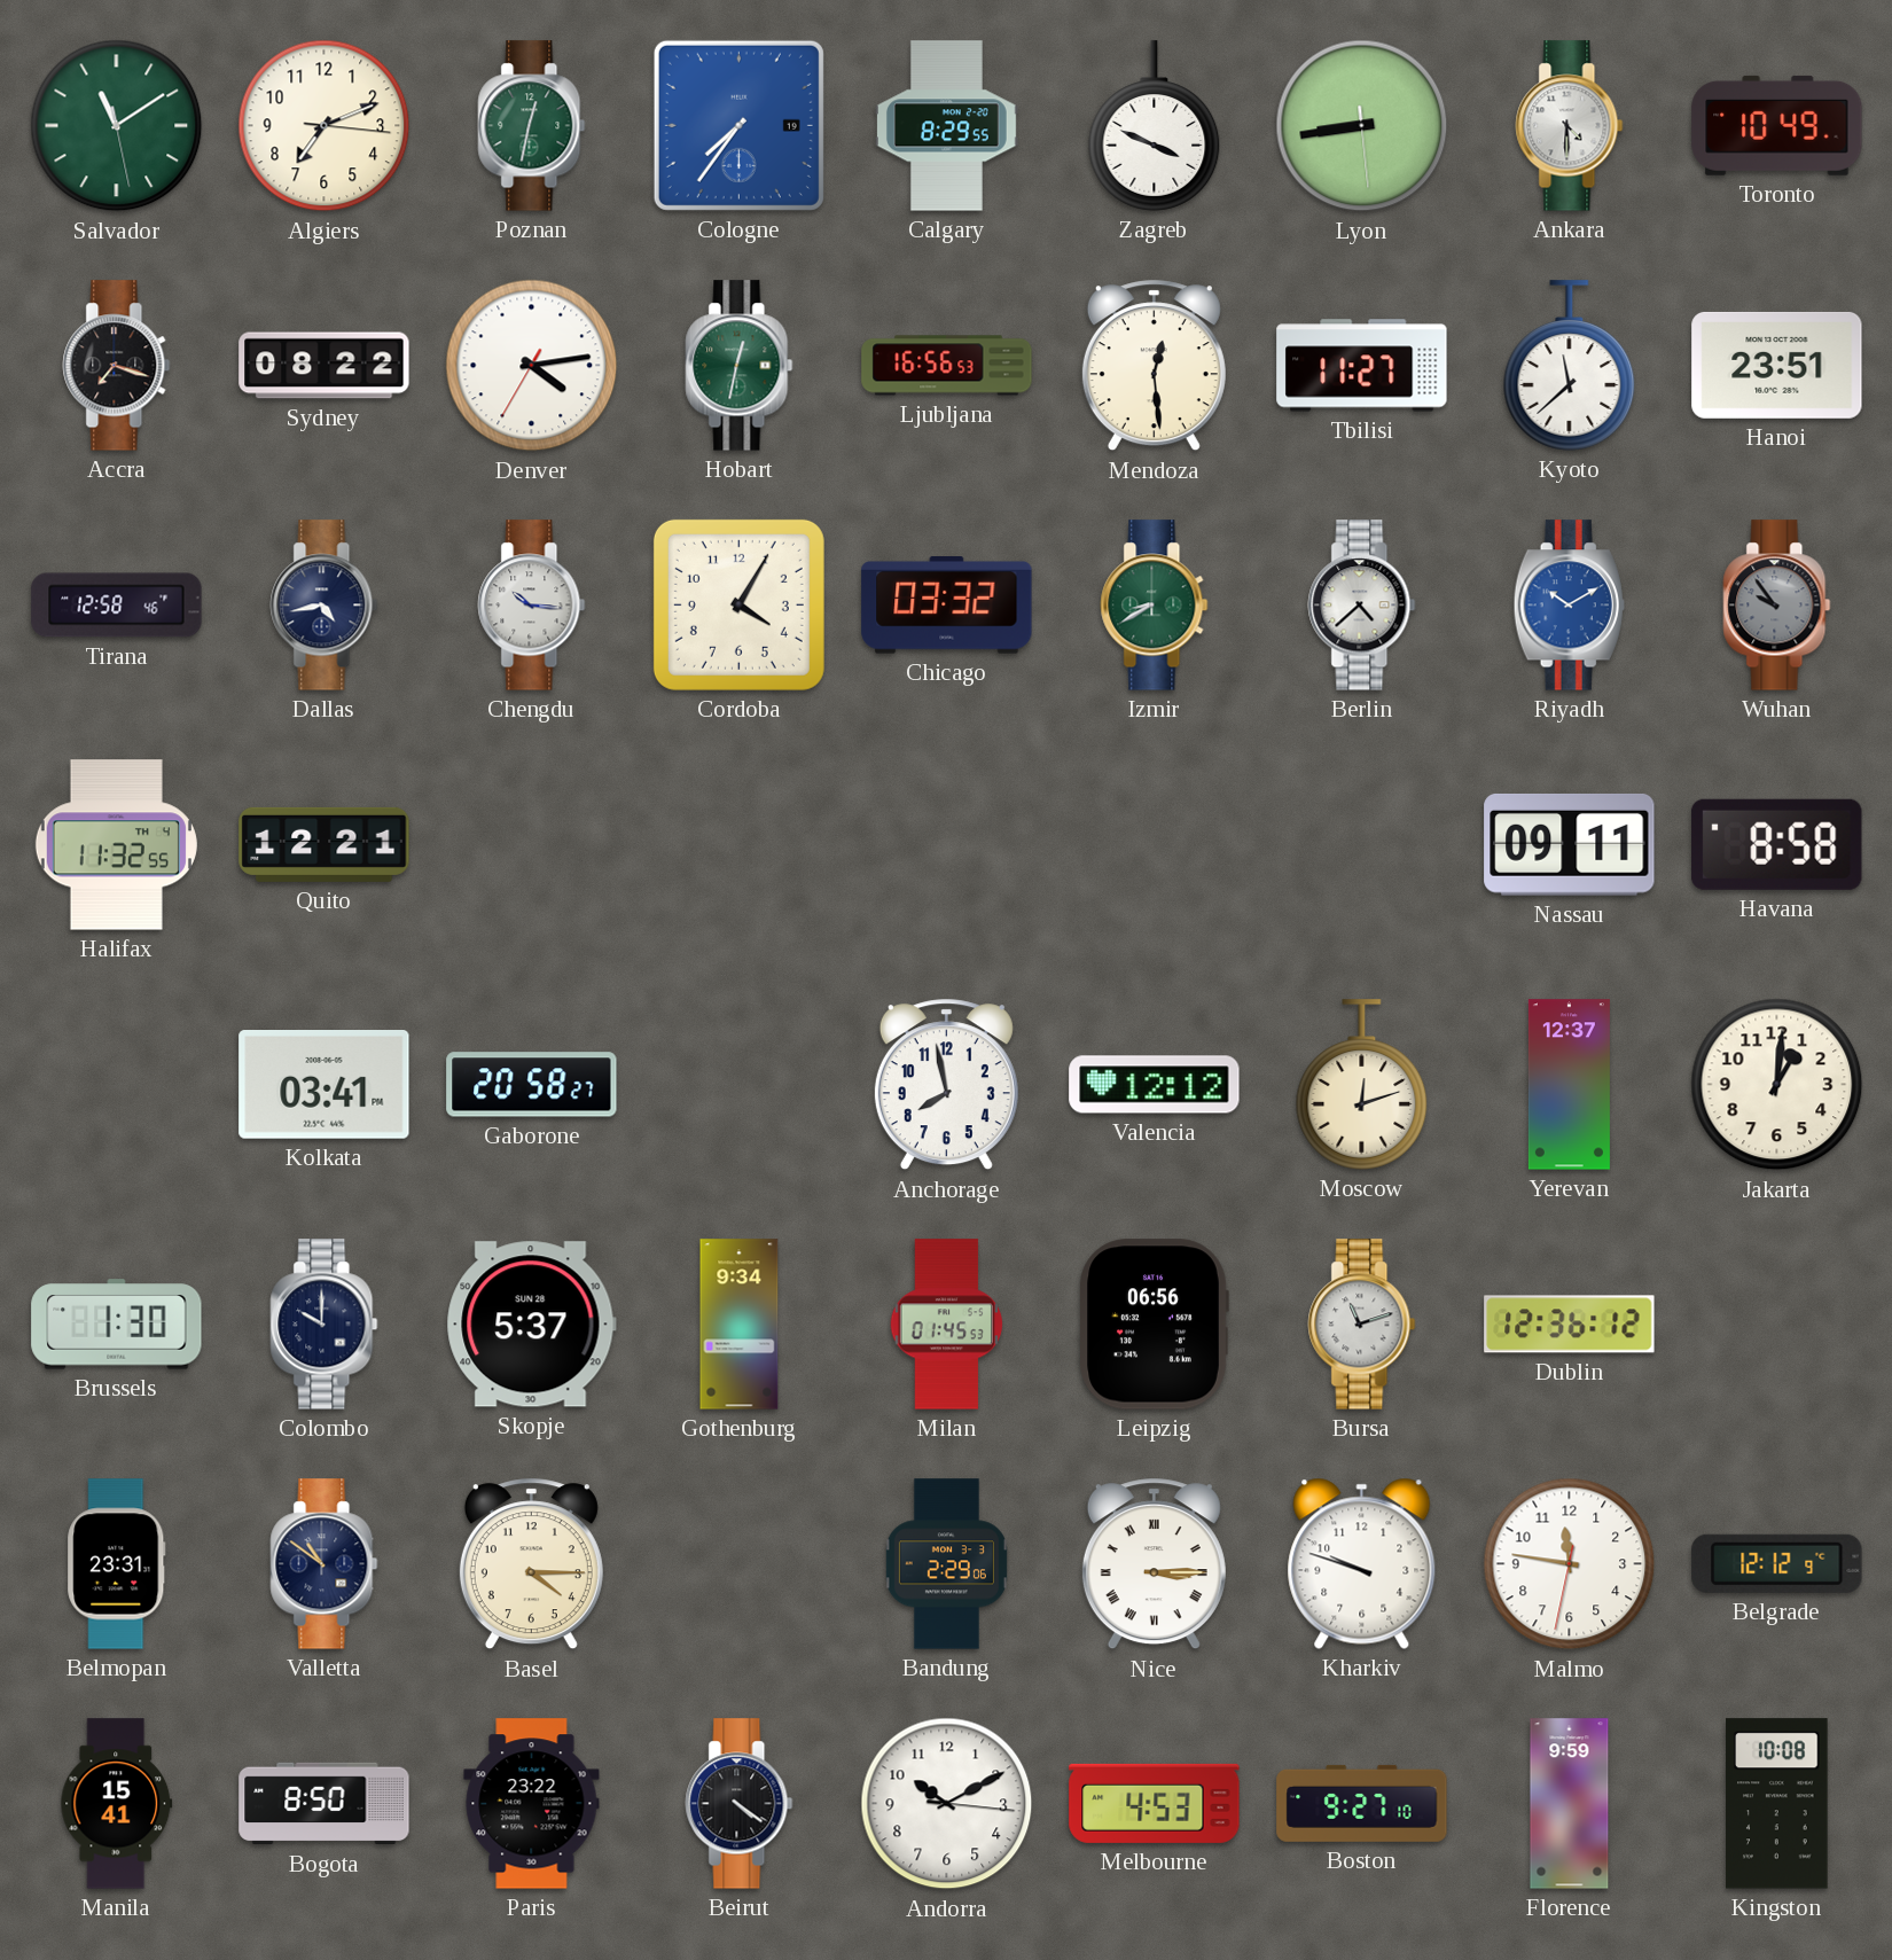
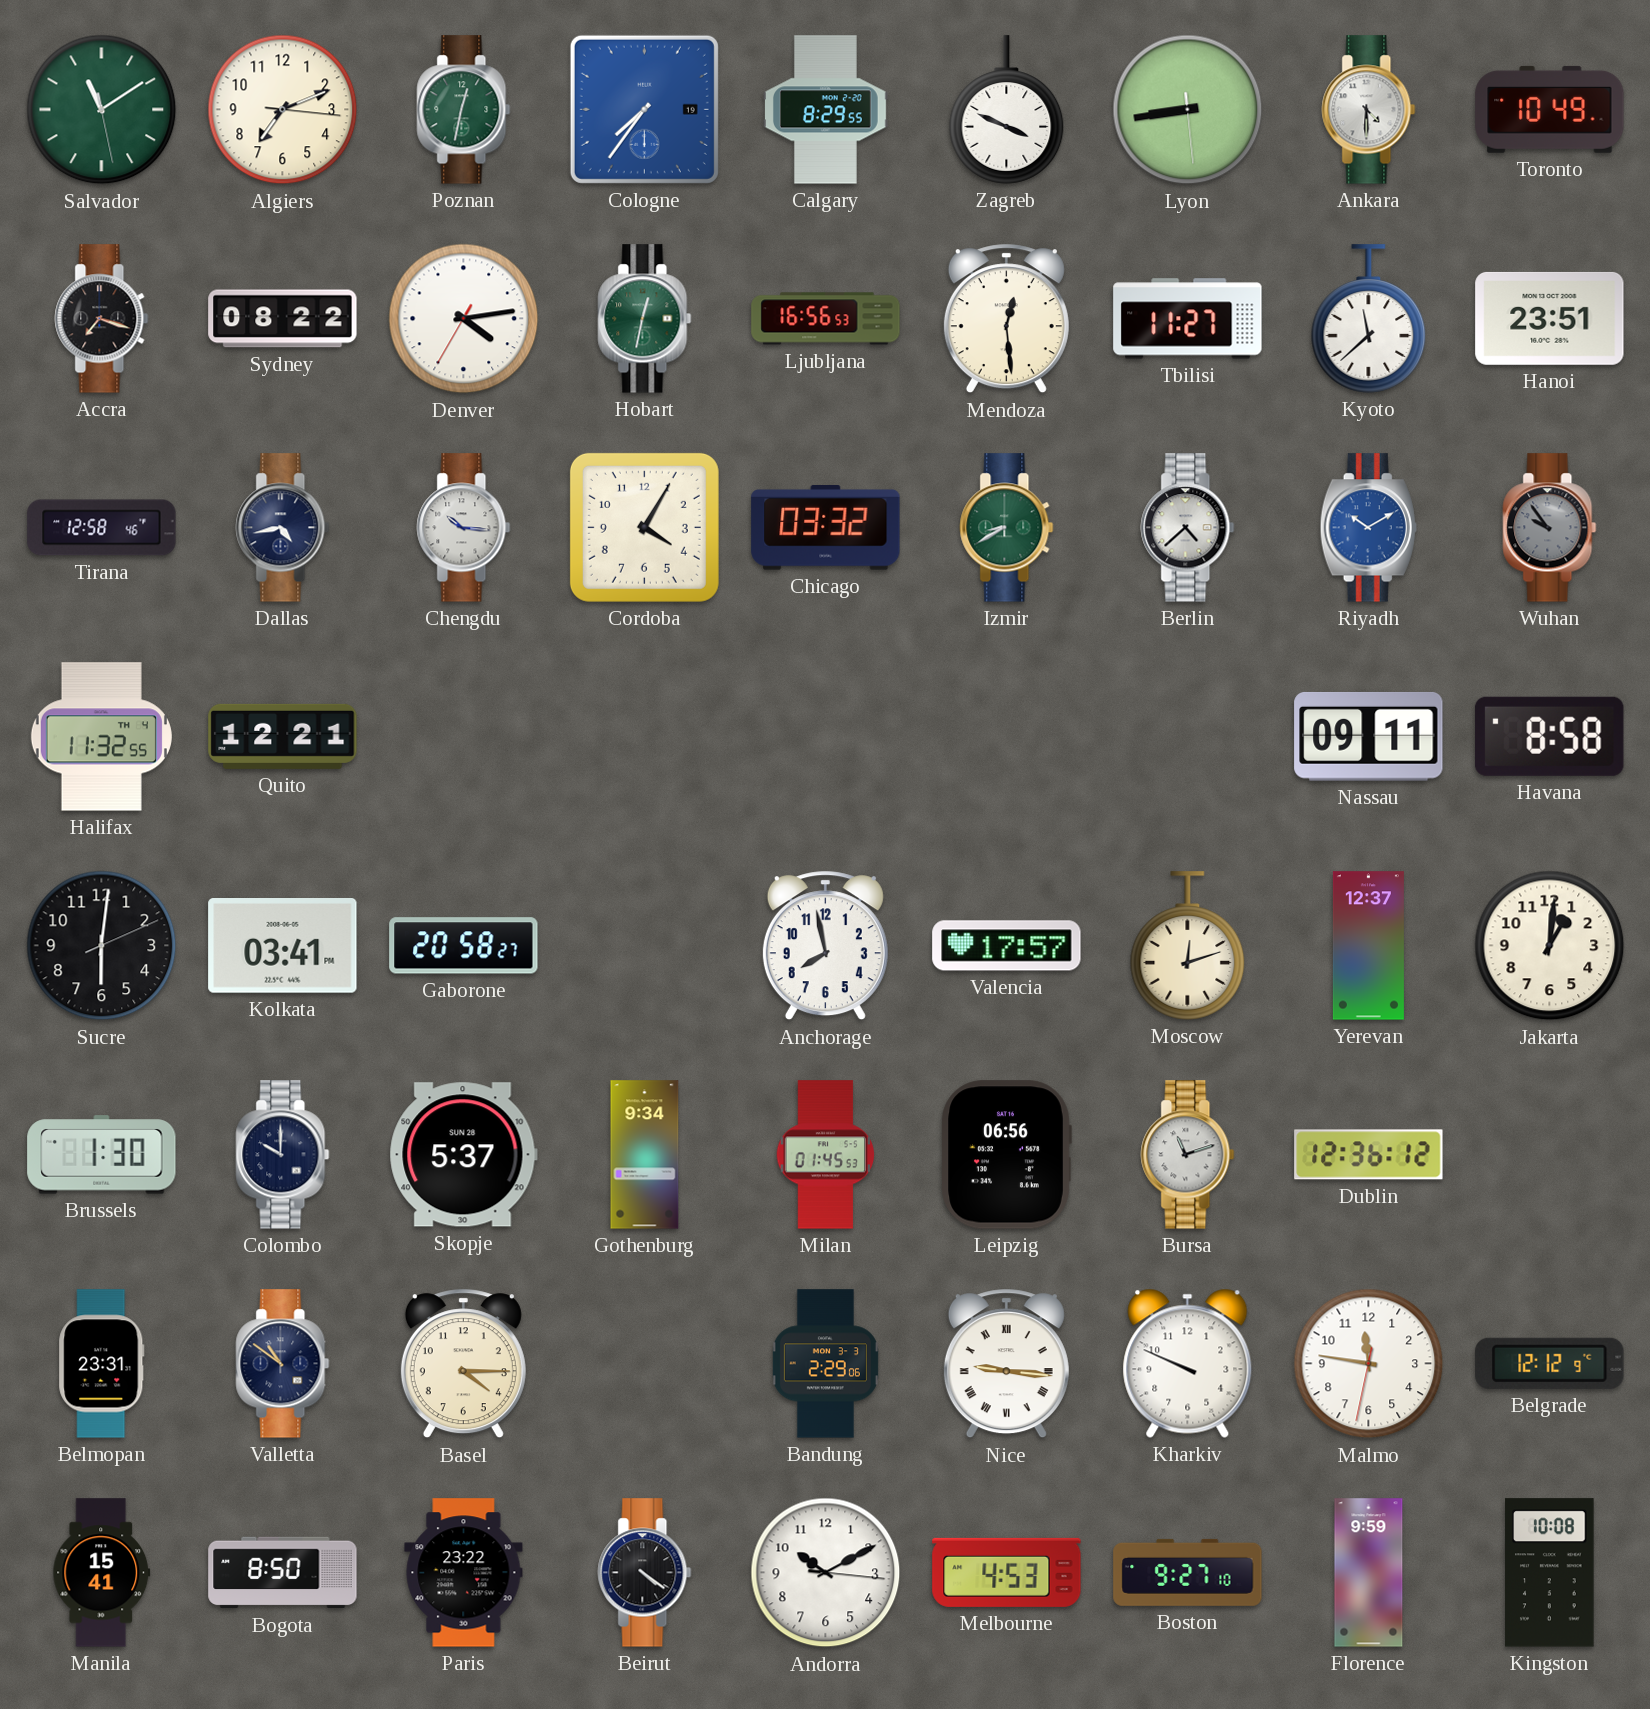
Sucre: none -> 6:01
Valencia: 12:12 -> 17:57
Nice: 3:15 -> 9:16
Kharkiv: 9:48 -> 9:49
